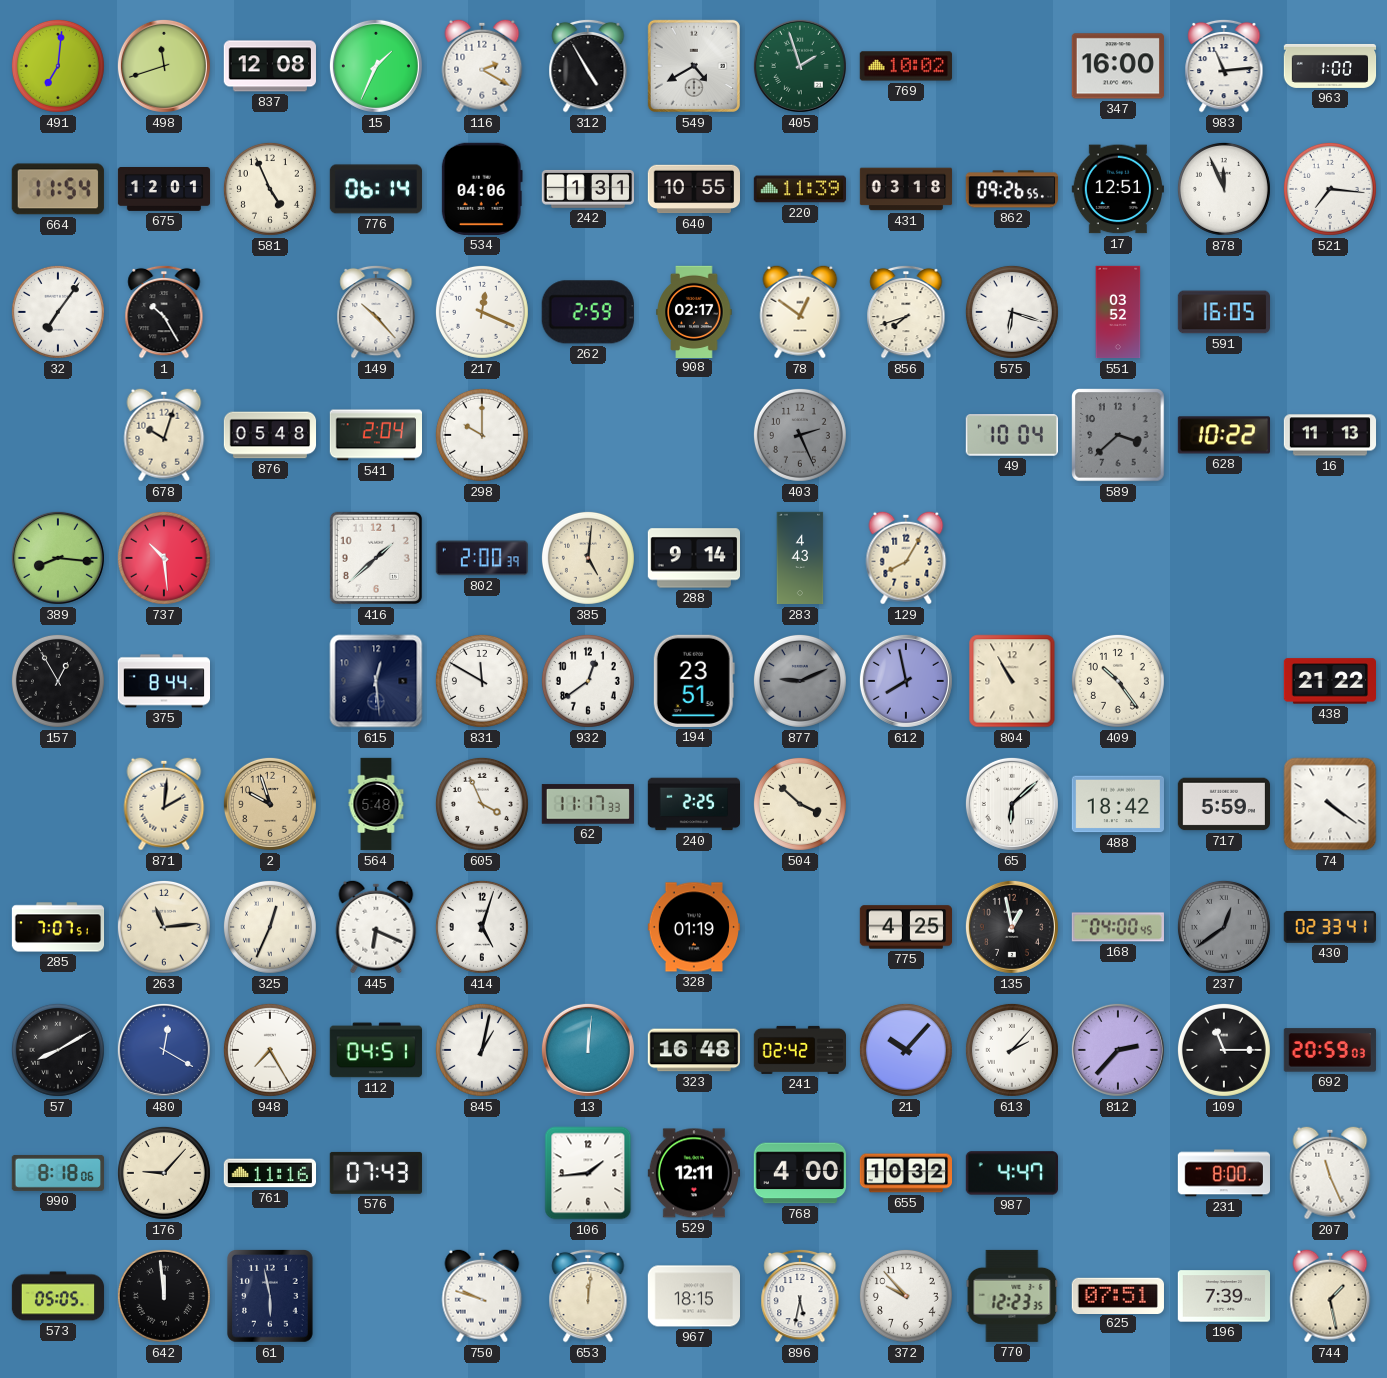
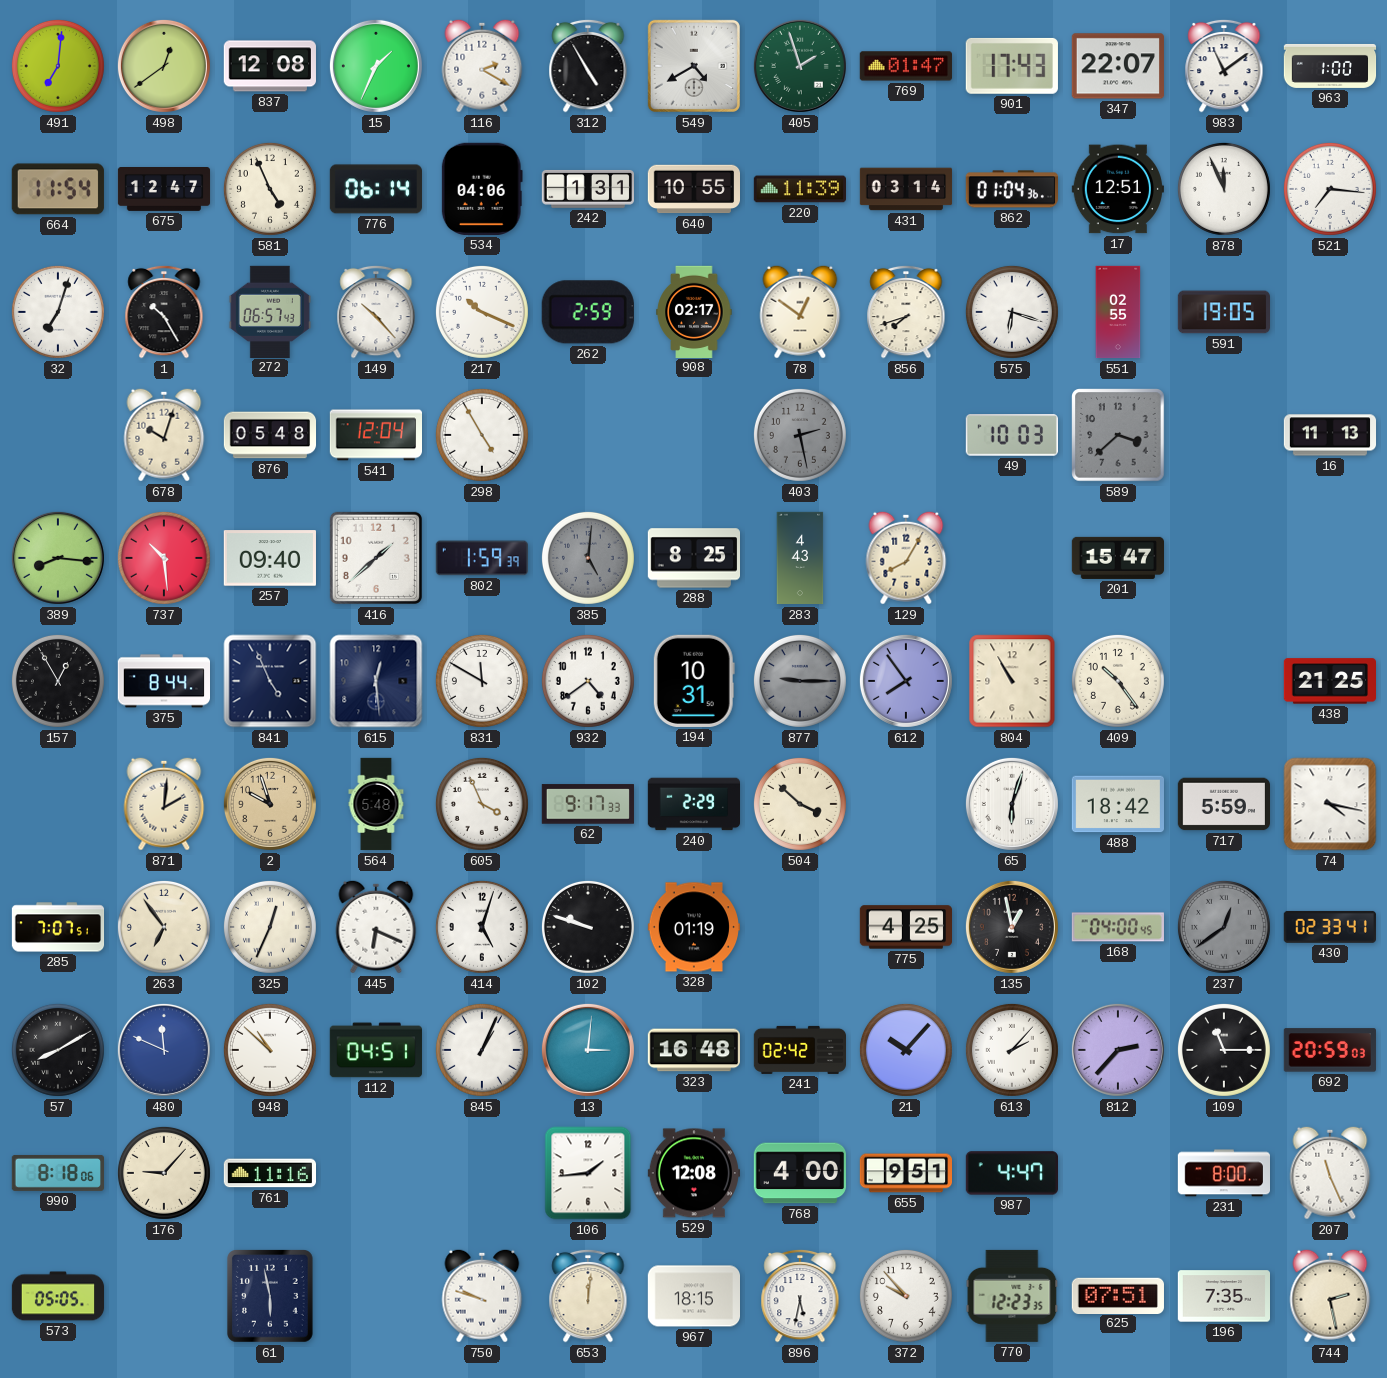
498: 11:42 -> 12:39
769: 10:02 -> 01:47
901: none -> 17:43
347: 16:00 -> 22:07
983: 11:14 -> 11:09
675: 12:01 -> 12:47
431: 03:18 -> 03:14
862: 09:26 -> 01:04
32: 7:06 -> 7:03
272: none -> 06:57
217: 12:19 -> 10:19
551: 03:52 -> 02:55
591: 16:05 -> 19:05
541: 2:04 -> 12:04
298: 10:00 -> 4:55
403: 2:26 -> 2:28
49: 10:04 -> 10:03
628: 10:22 -> none
257: none -> 09:40
802: 2:00 -> 1:59
385 dial: cream -> grey
288: 9:14 -> 8:25
201: none -> 15:47
841: none -> 4:56
932: 12:39 -> 4:39
194: 23:51 -> 10:31
877: 9:11 -> 9:15
612: 7:58 -> 7:54
438: 21:22 -> 21:25
62: 11:17 -> 9:17
240: 2:25 -> 2:29
65: 6:08 -> 6:03
74: 4:21 -> 4:17
263: 11:14 -> 6:54
102: none -> 9:48
480: 12:20 -> 11:49
948: 7:25 -> 10:52
845: 1:02 -> 1:04
13: 12:01 -> 3:01
576: 07:43 -> none
529: 12:11 -> 12:08
655: 10:32 -> 9:51
642: 11:59 -> none
196: 7:39 -> 7:35
744: 1:28 -> 2:28
